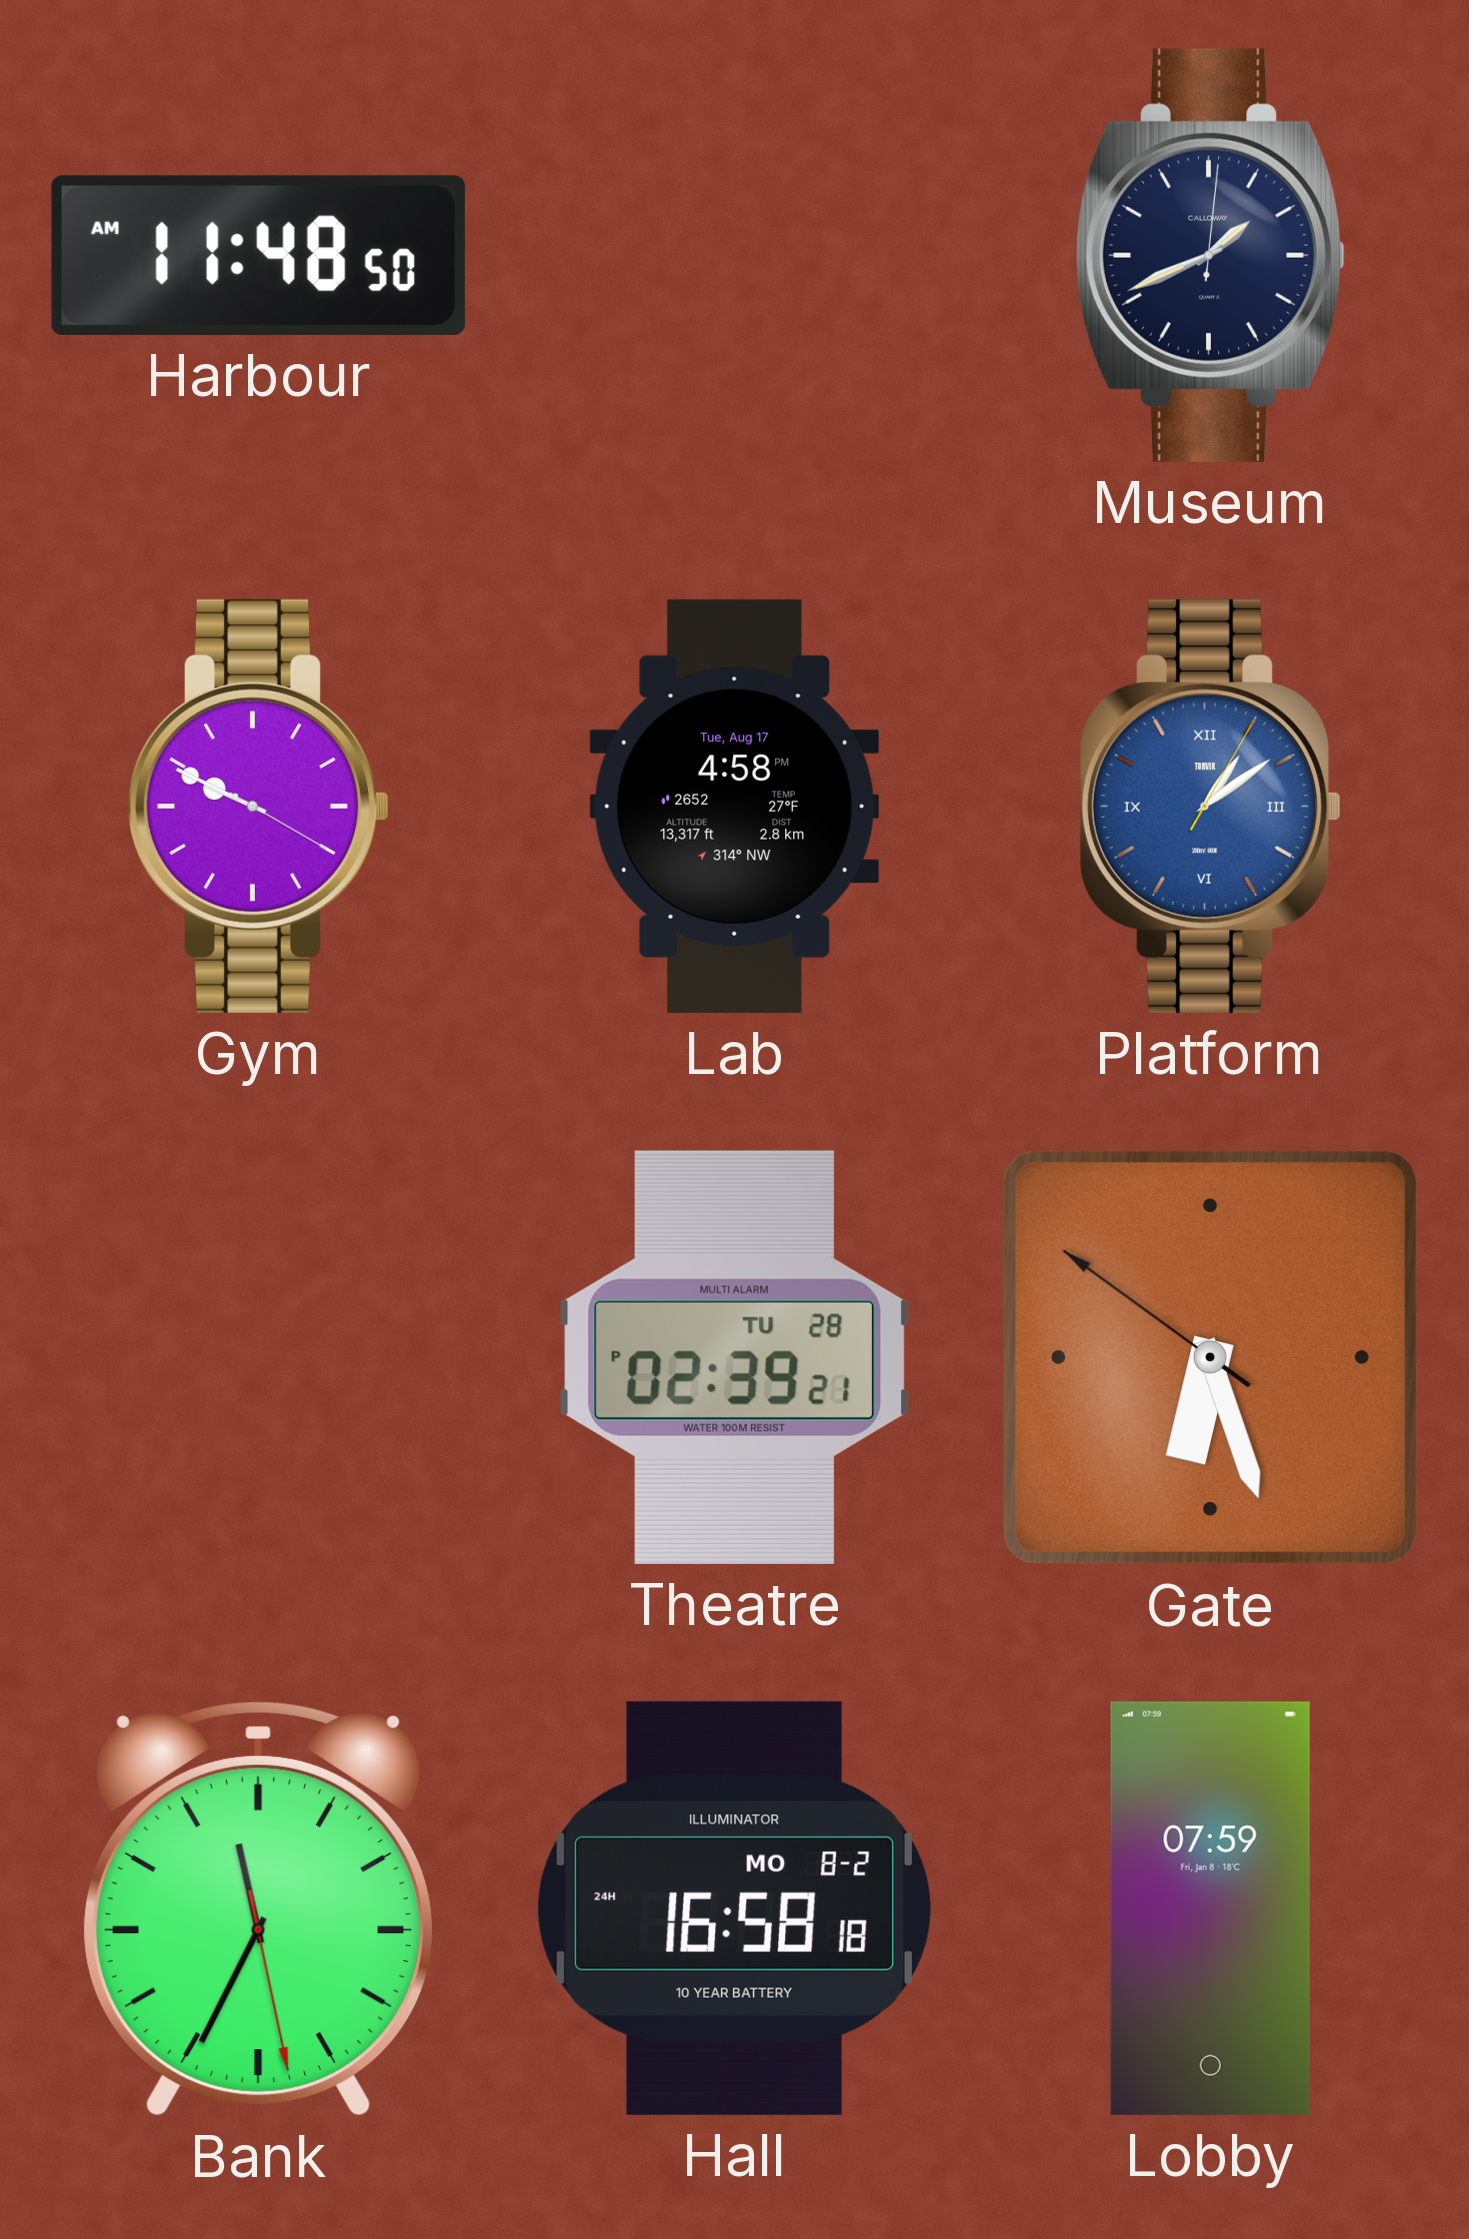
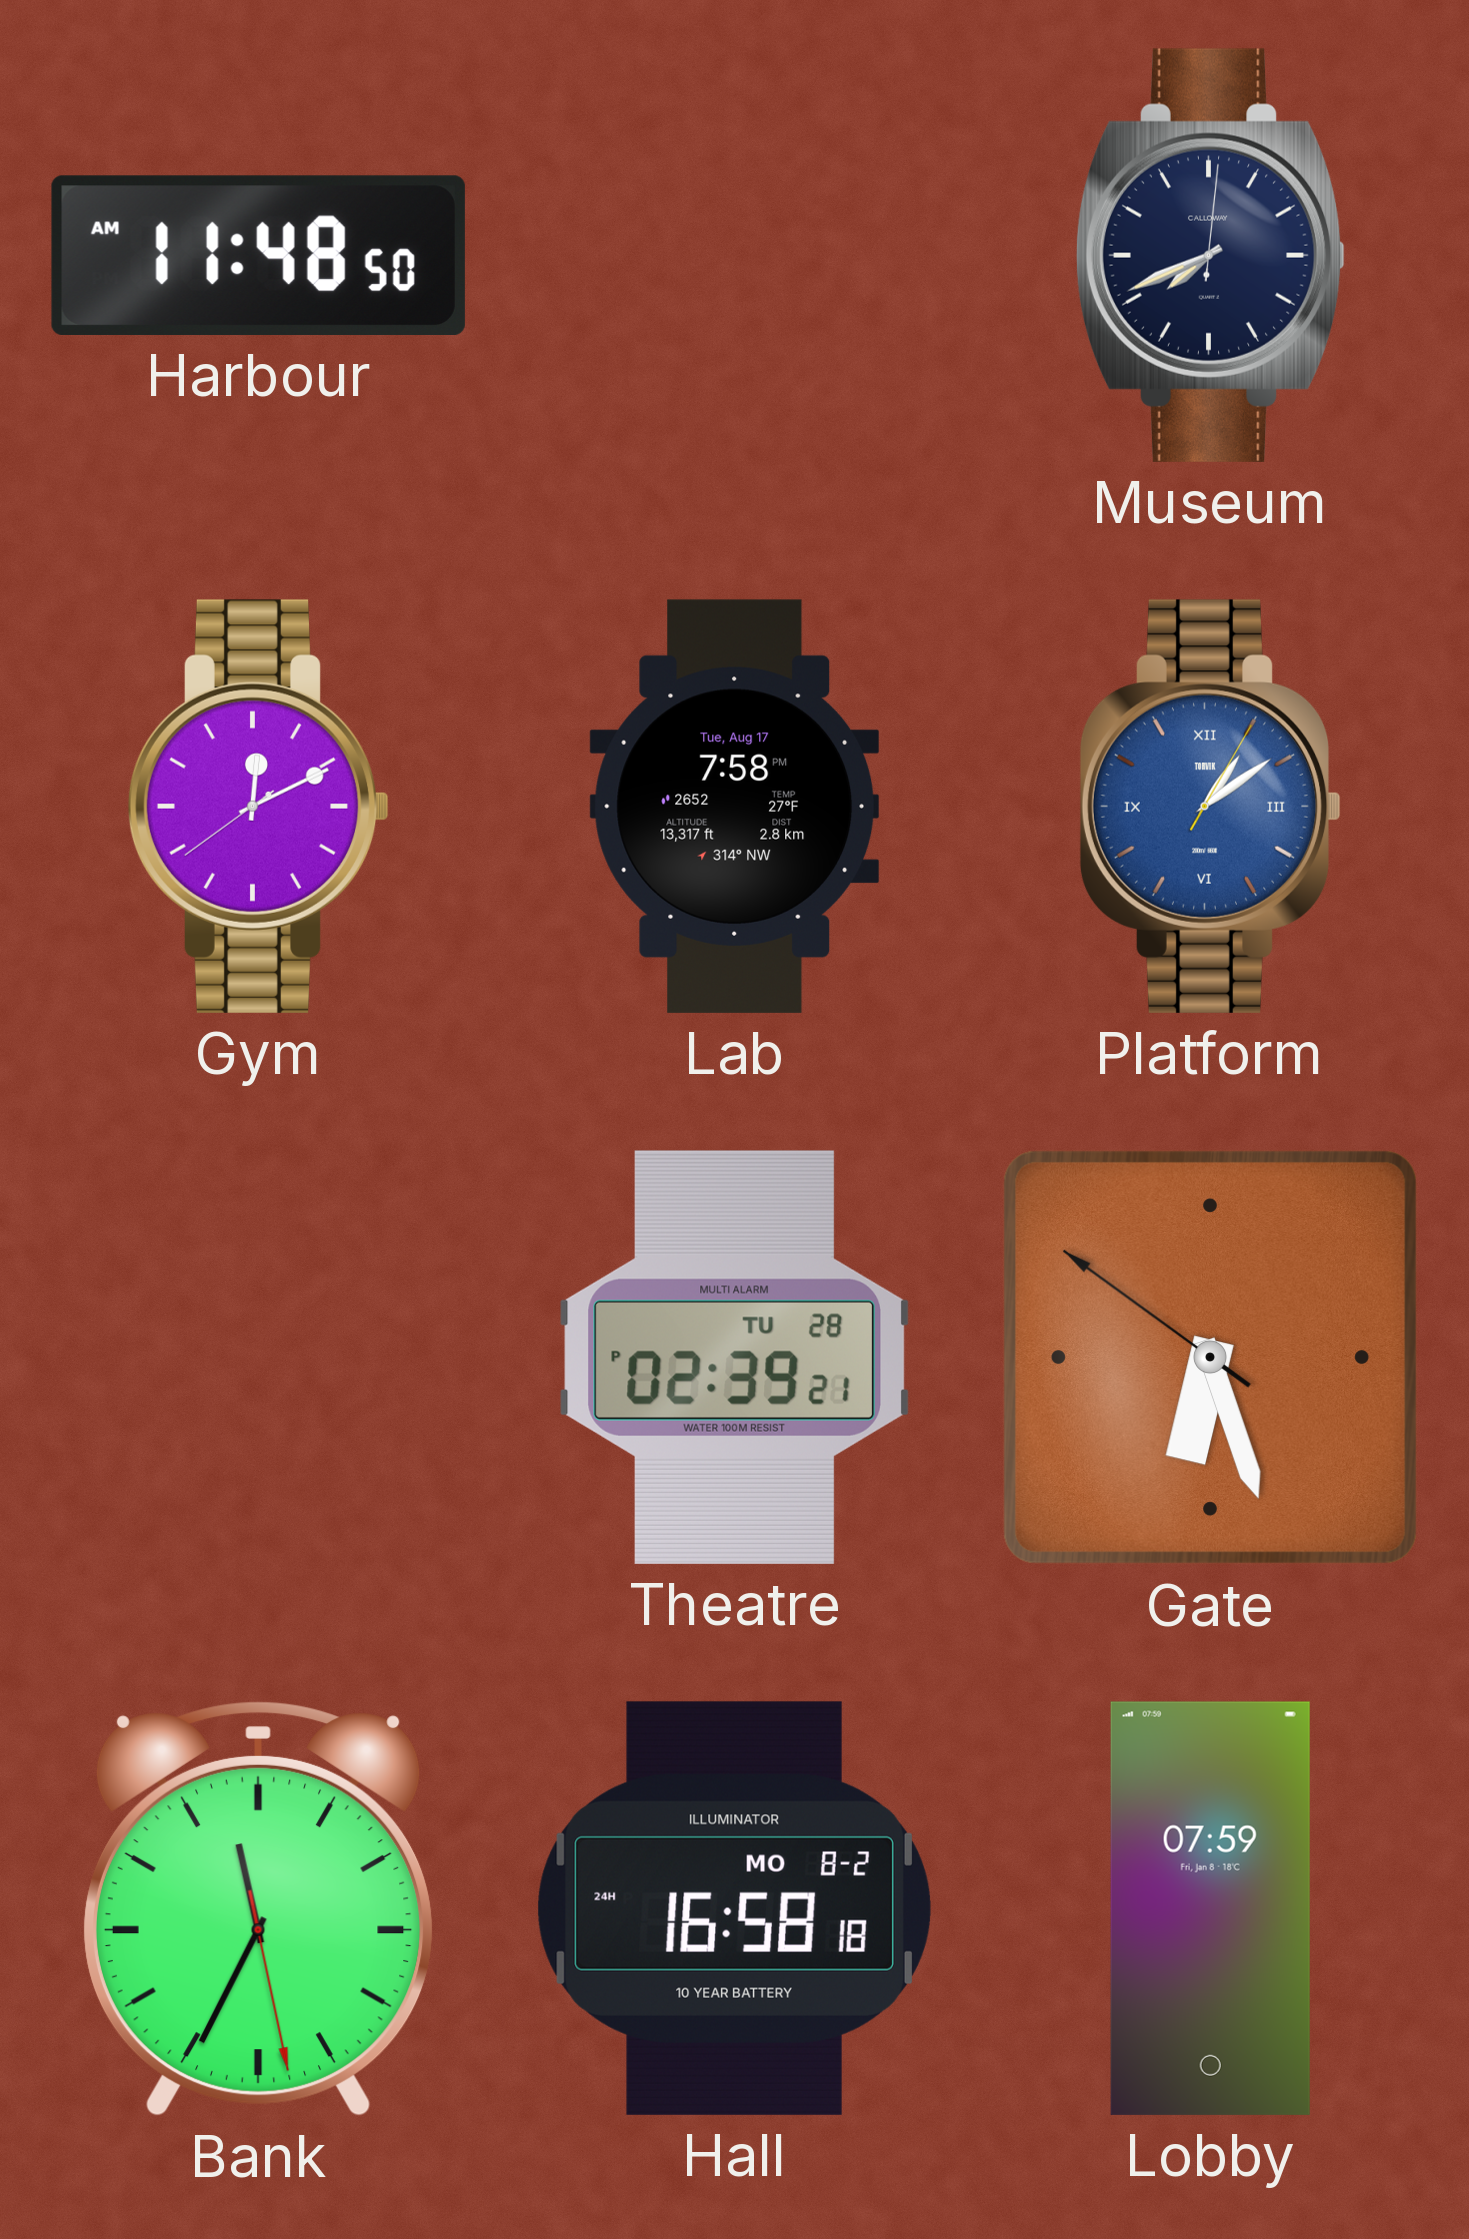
Museum: 1:41 -> 7:41
Gym: 9:49 -> 12:10
Lab: 4:58 -> 7:58
